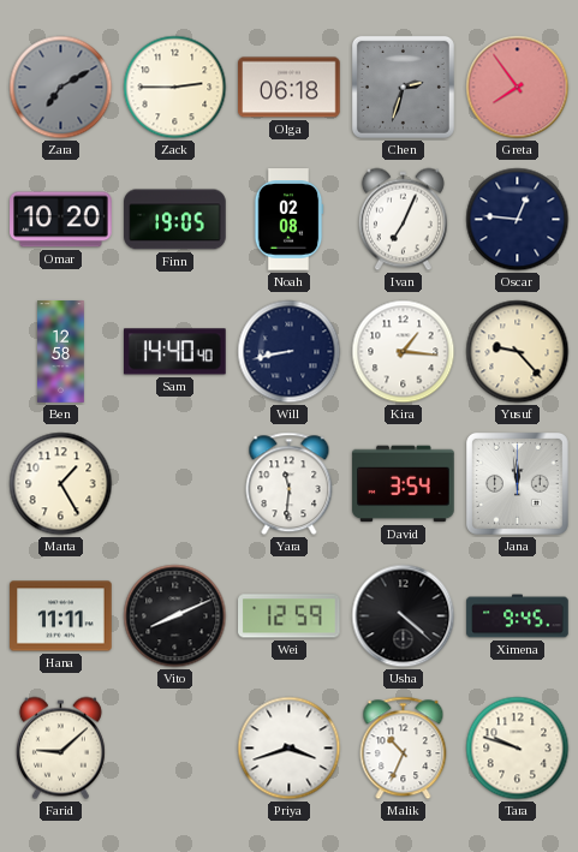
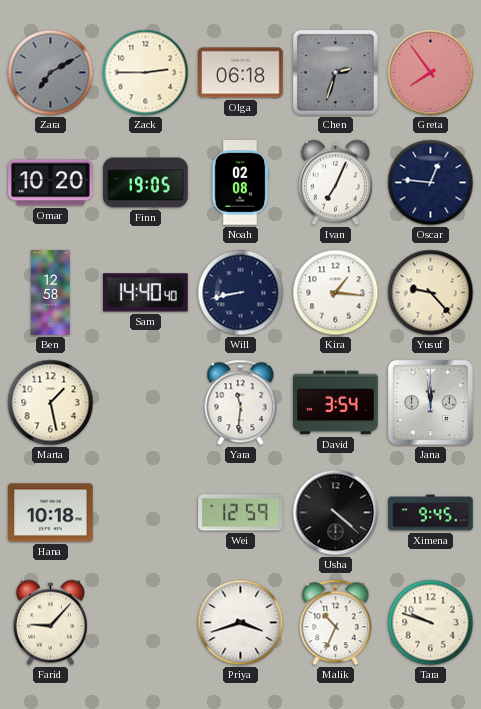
Marta: 1:25 -> 1:28
Hana: 11:11 -> 10:18
Vito: 8:11 -> none
Farid: 9:08 -> 9:07
